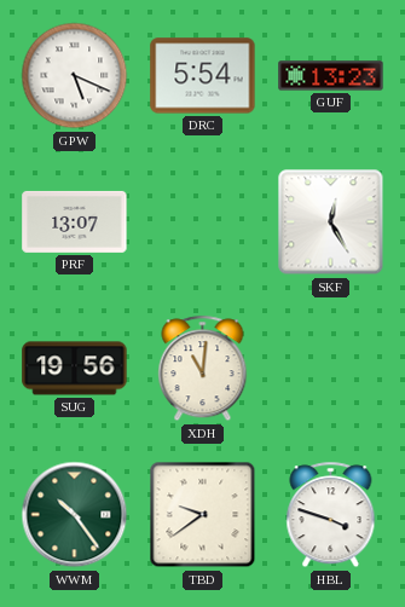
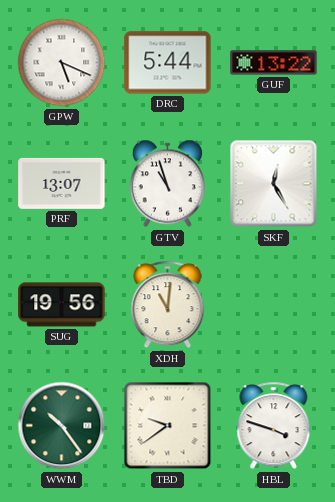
DRC: 5:54 -> 5:44
GUF: 13:23 -> 13:22
GTV: none -> 10:57
